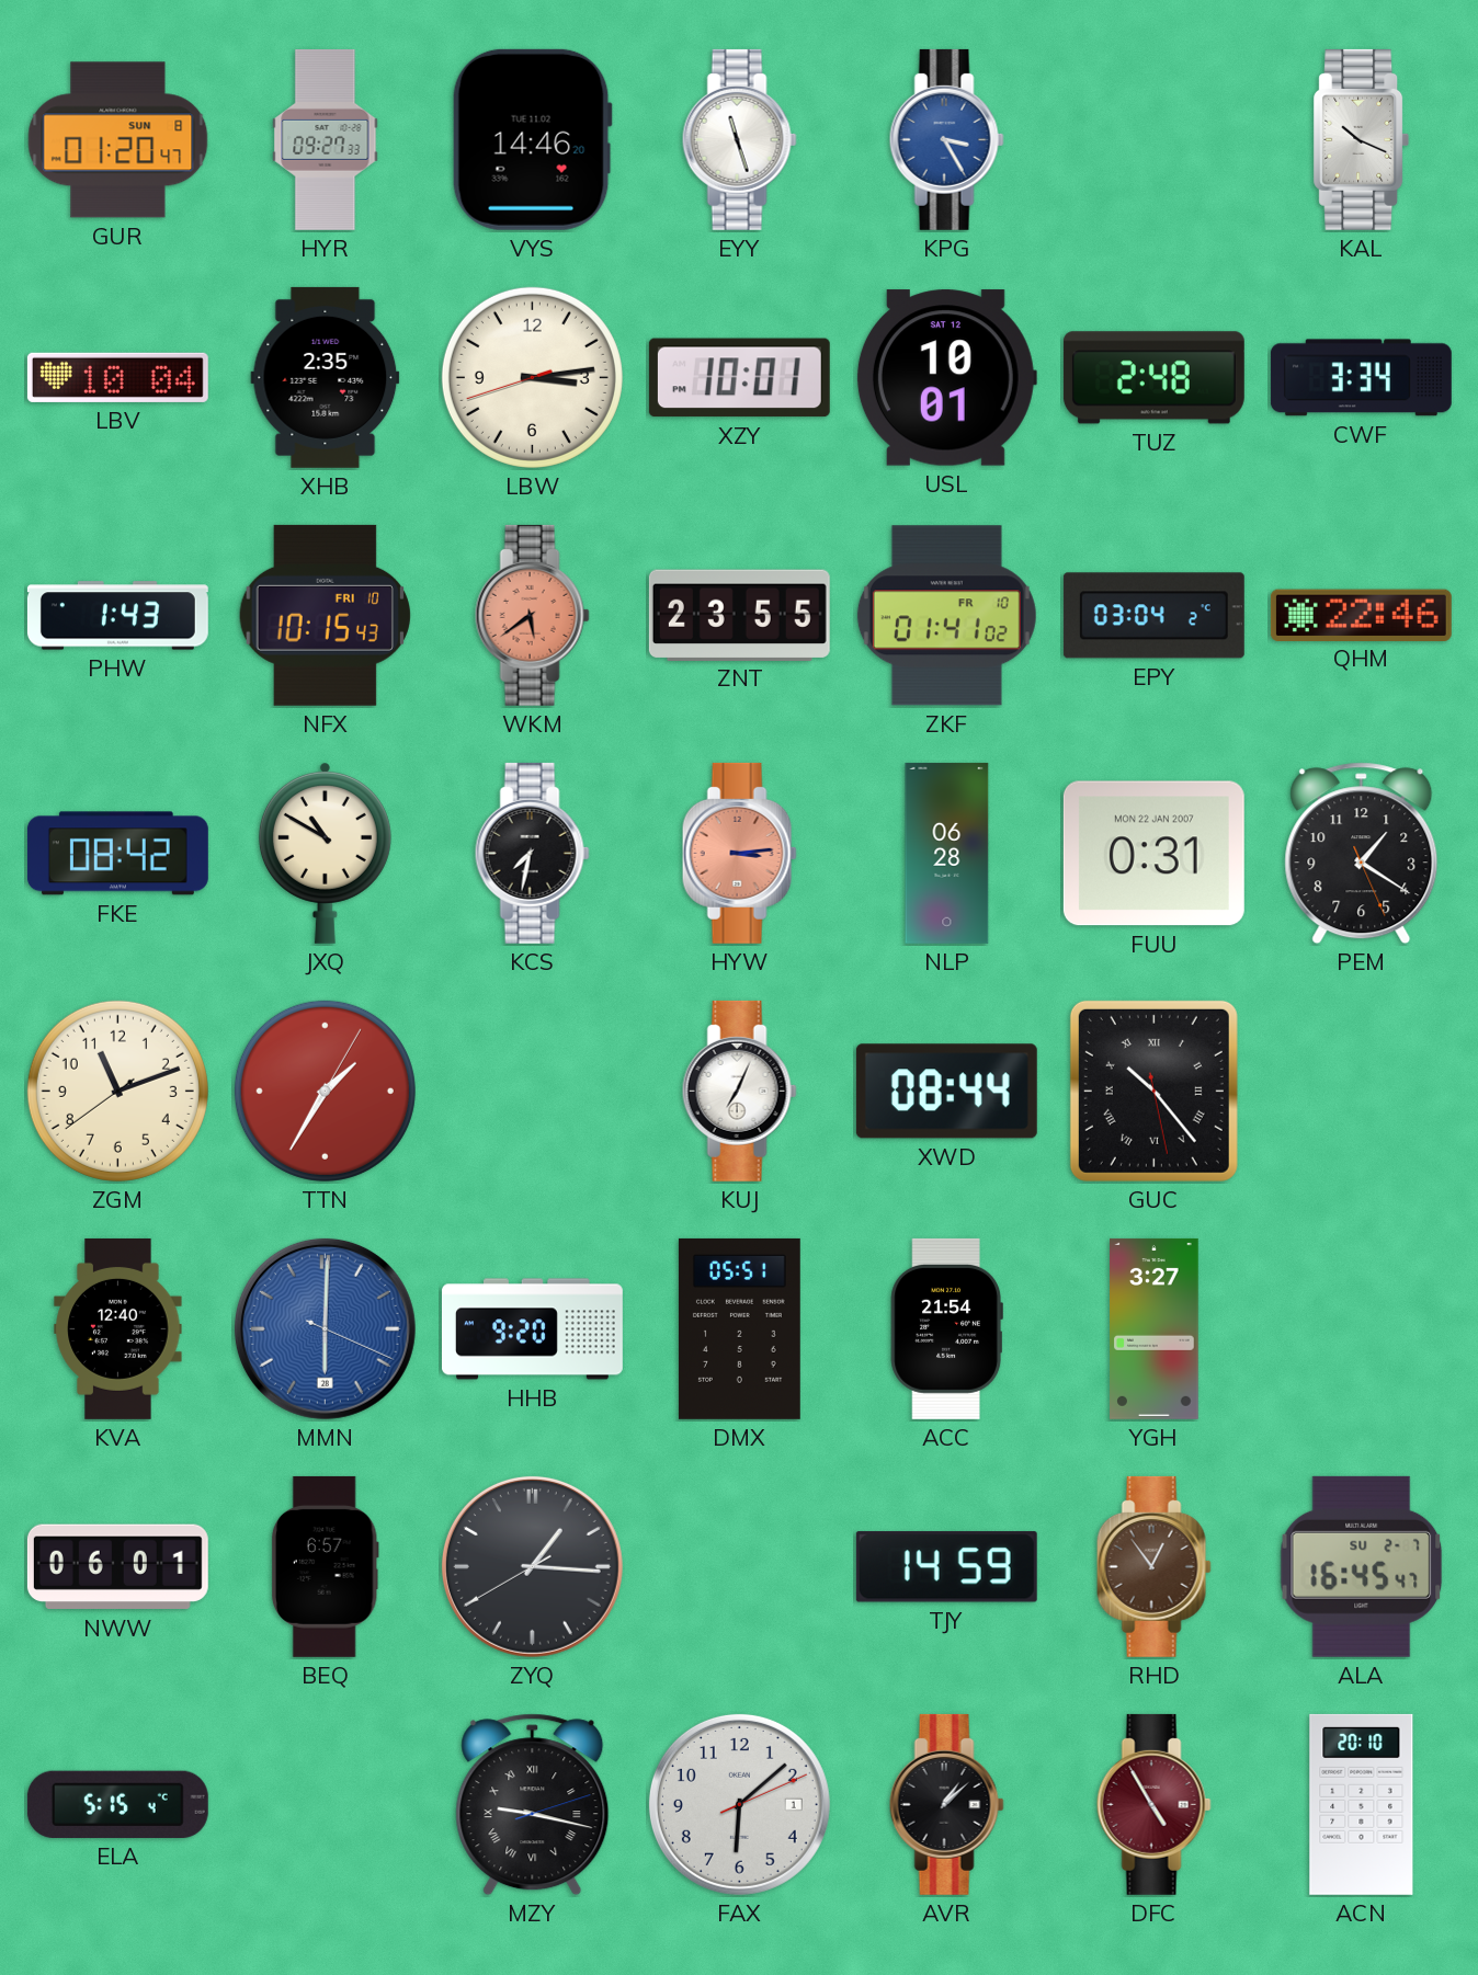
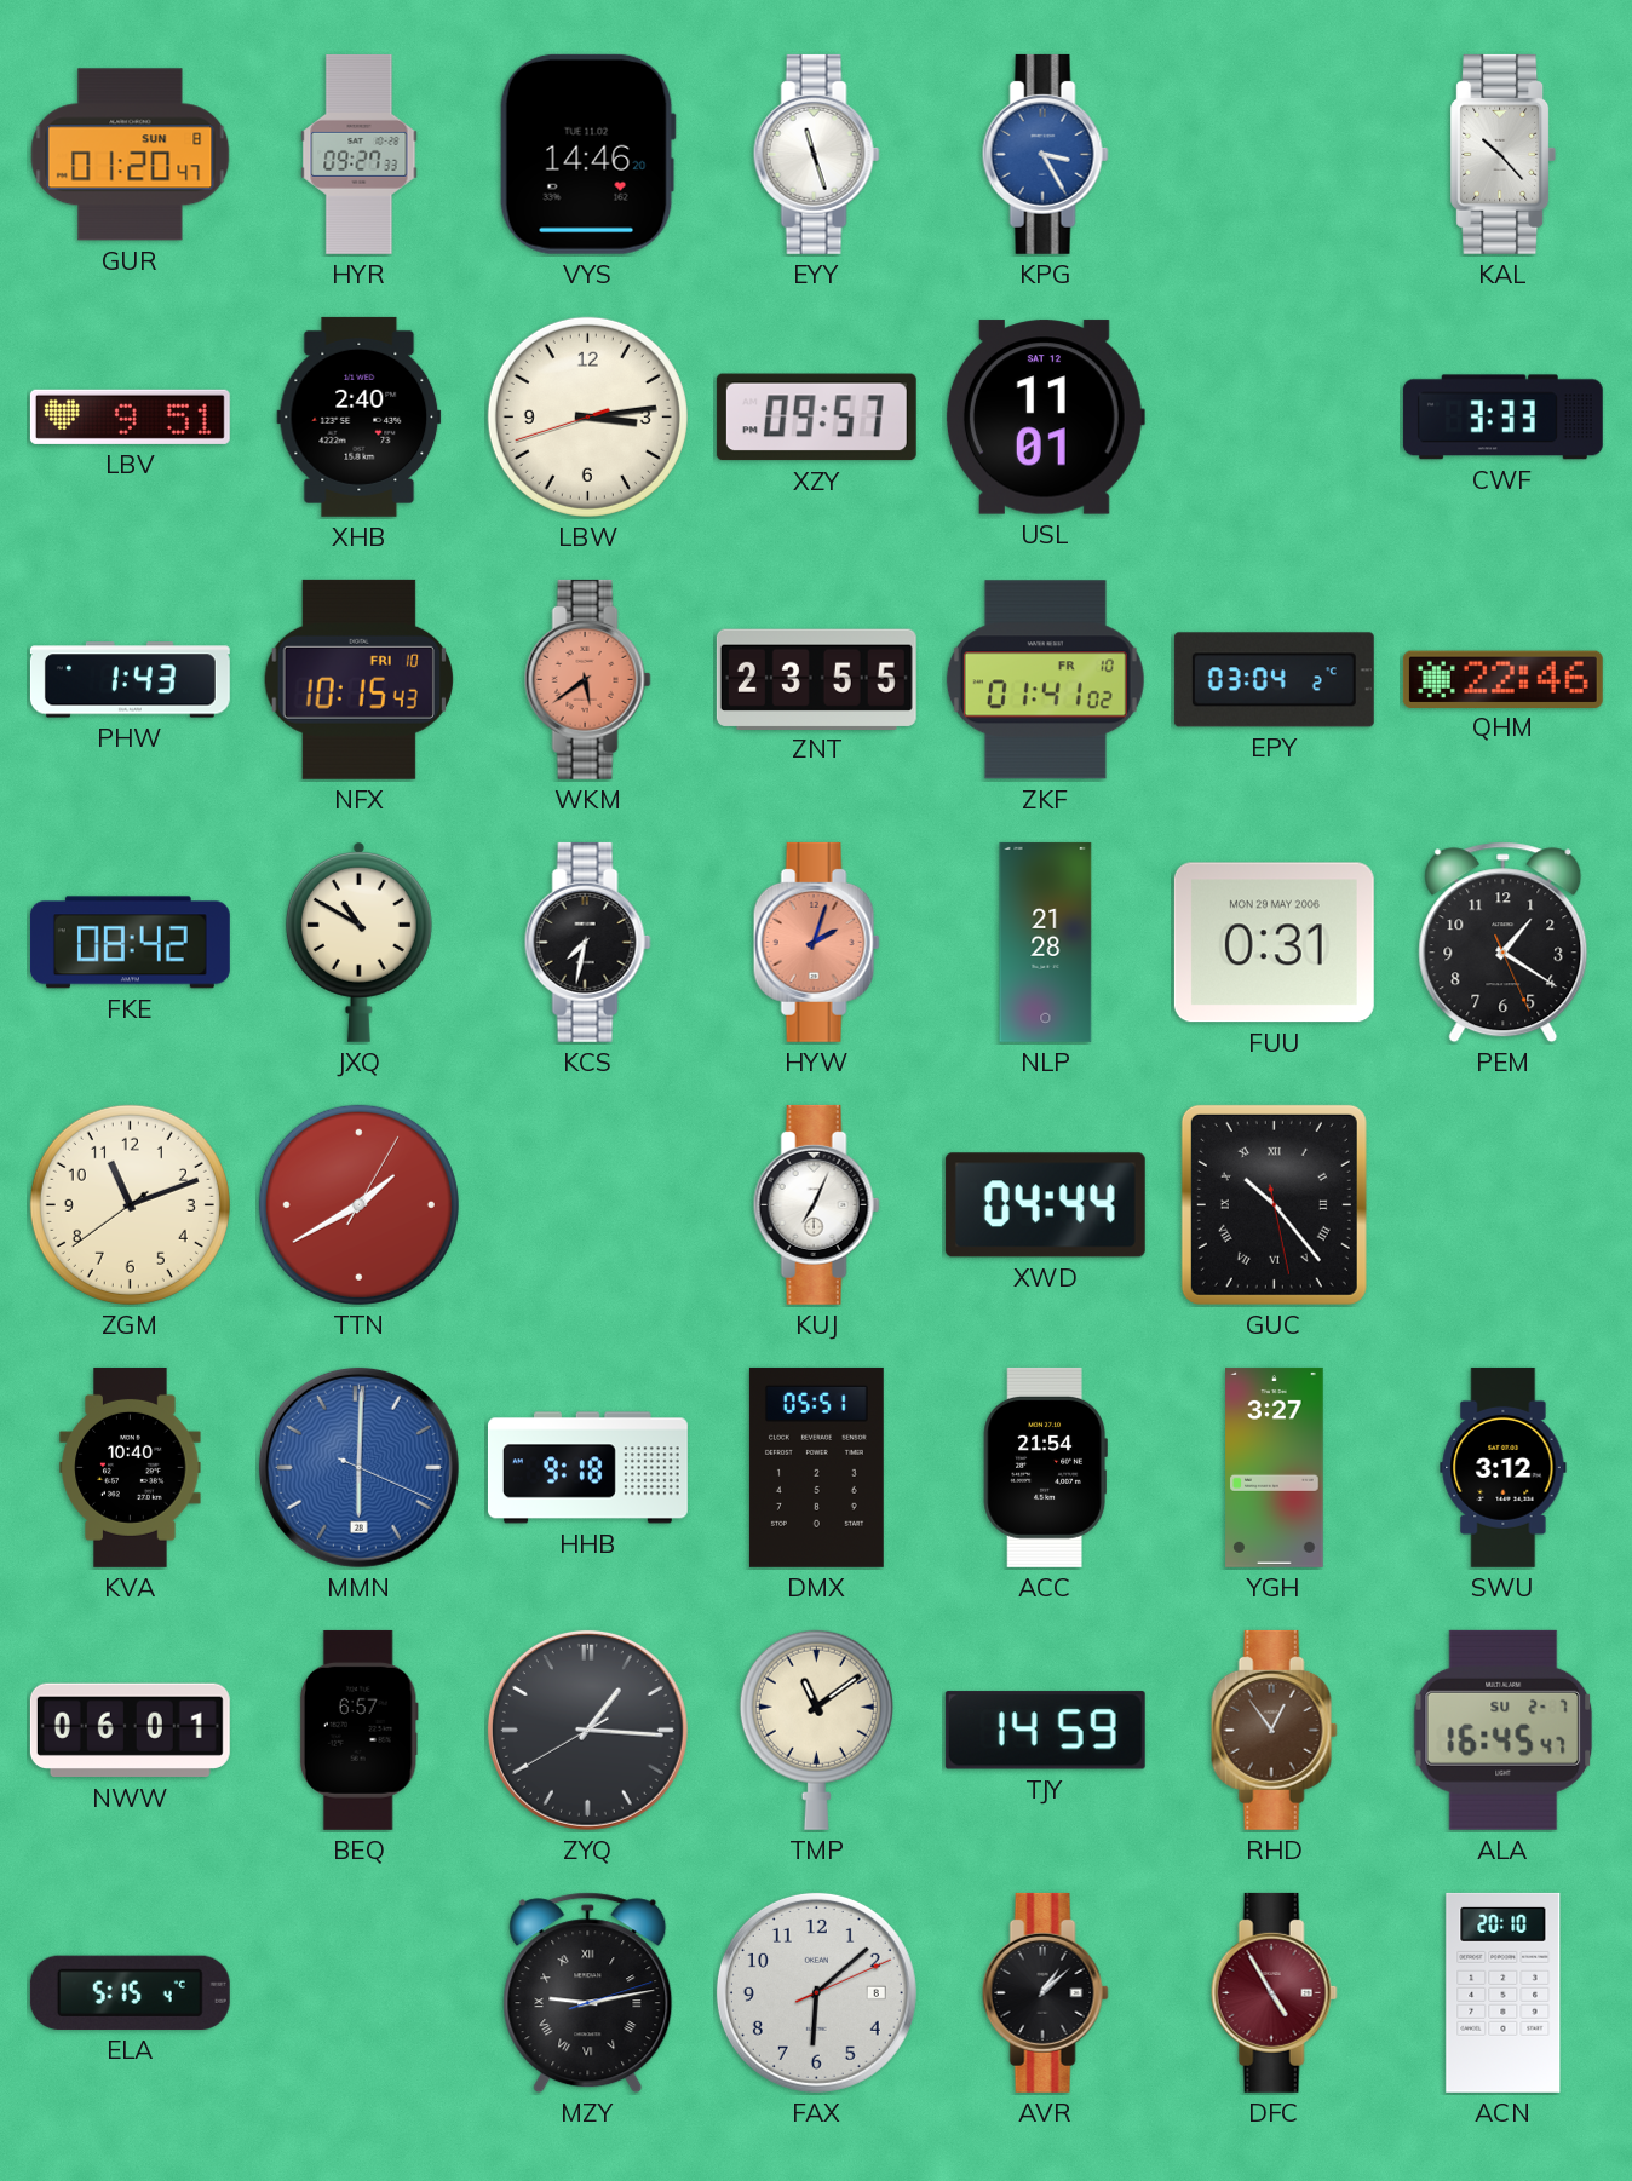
KAL: 10:19 -> 10:23
LBV: 10:04 -> 9:51
XHB: 2:35 -> 2:40
XZY: 10:01 -> 09:57
USL: 10:01 -> 11:01
TUZ: 2:48 -> none
CWF: 3:34 -> 3:33
HYW: 3:14 -> 2:03
NLP: 06:28 -> 21:28
FUU date: MON 22 JAN 2007 -> MON 29 MAY 2006
TTN: 1:35 -> 1:40
XWD: 08:44 -> 04:44
KVA: 12:40 -> 10:40
HHB: 9:20 -> 9:18
SWU: none -> 3:12
TMP: none -> 11:09
MZY: 9:17 -> 9:13
FAX date: 1 -> 8
